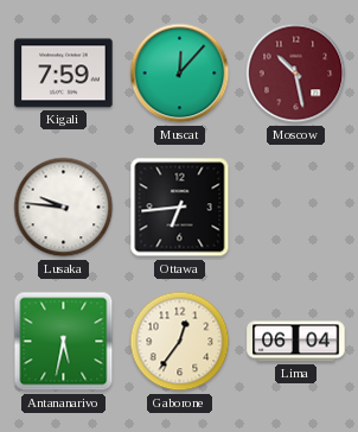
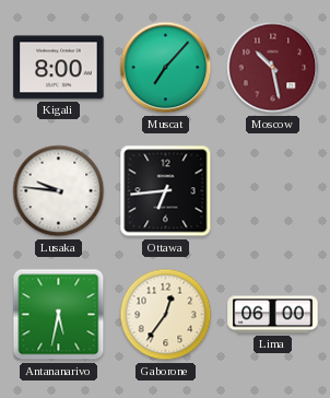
Kigali: 7:59 -> 8:00
Muscat: 12:07 -> 7:07
Lima: 06:04 -> 06:00
